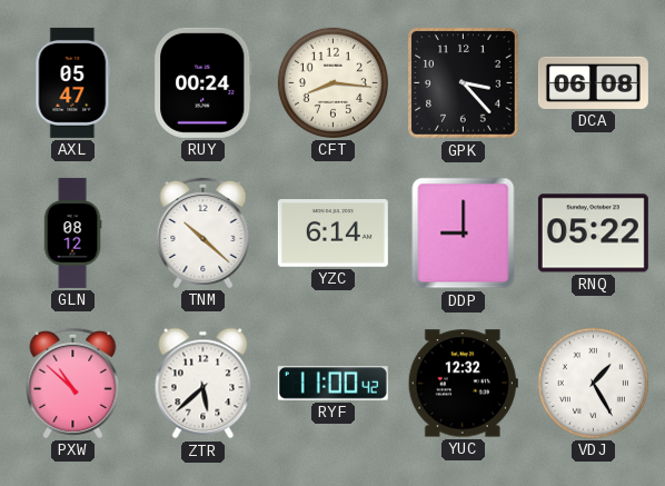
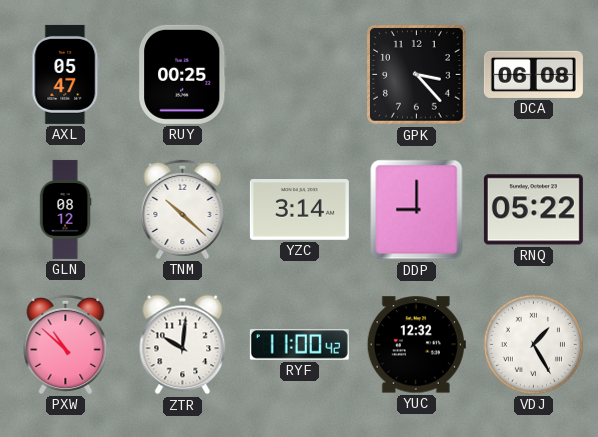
RUY: 00:24 -> 00:25
CFT: 8:16 -> none
YZC: 6:14 -> 3:14
ZTR: 5:38 -> 10:01
